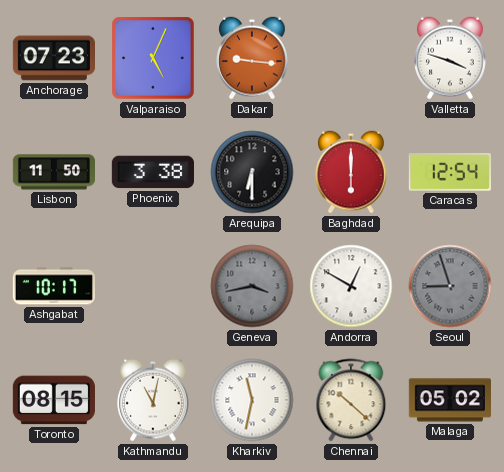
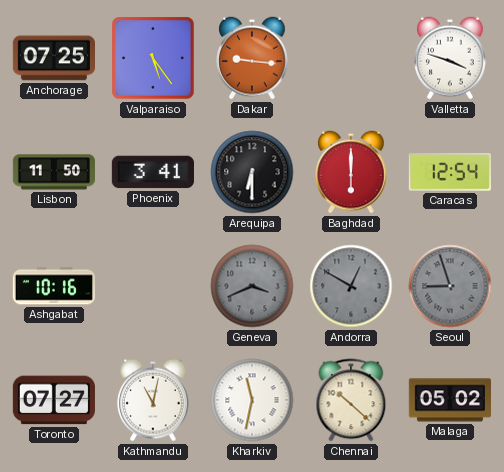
Anchorage: 07:23 -> 07:25
Valparaiso: 5:04 -> 5:24
Phoenix: 3:38 -> 3:41
Ashgabat: 10:17 -> 10:16
Geneva: 3:43 -> 3:41
Andorra dial: white -> grey
Toronto: 08:15 -> 07:27
